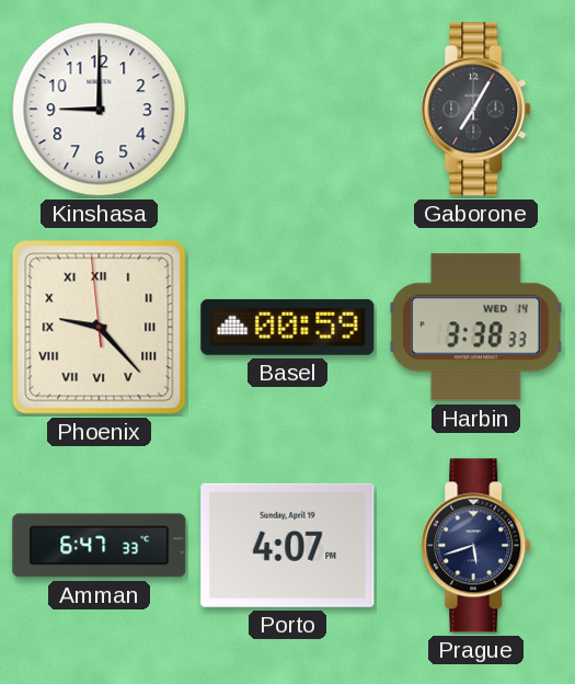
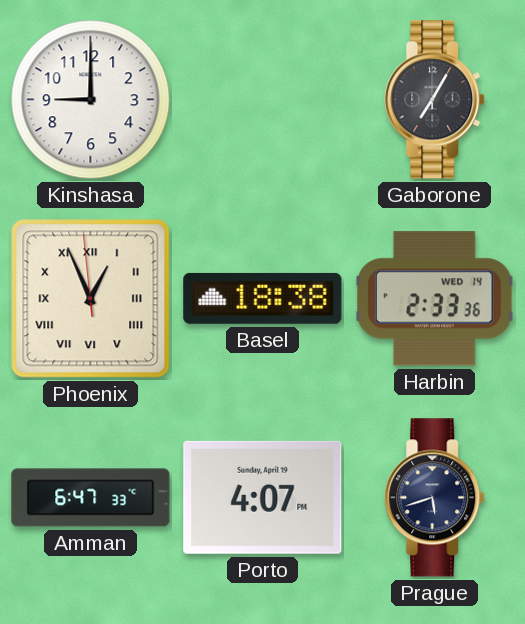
Phoenix: 9:22 -> 12:55
Basel: 00:59 -> 18:38
Harbin: 3:38 -> 2:33
